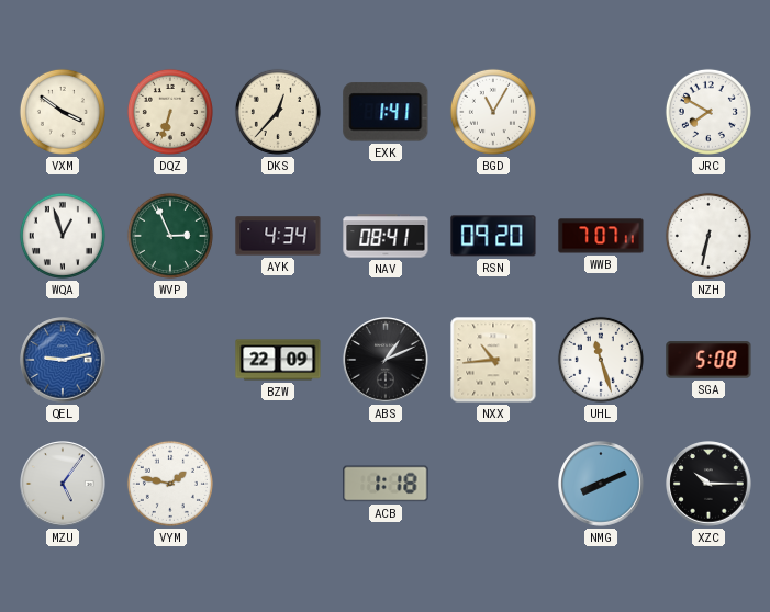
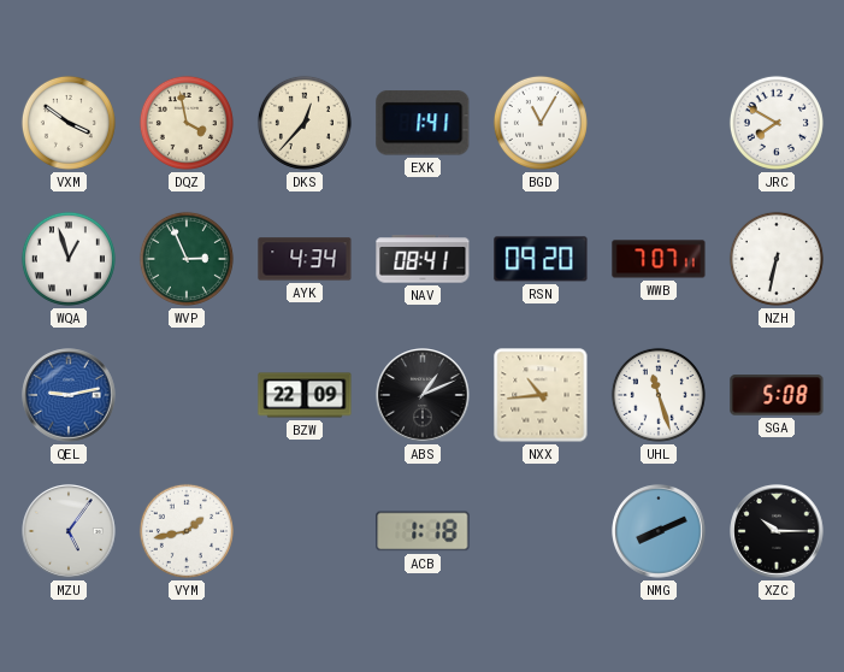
DQZ: 6:33 -> 3:58
VYM: 1:47 -> 1:43
